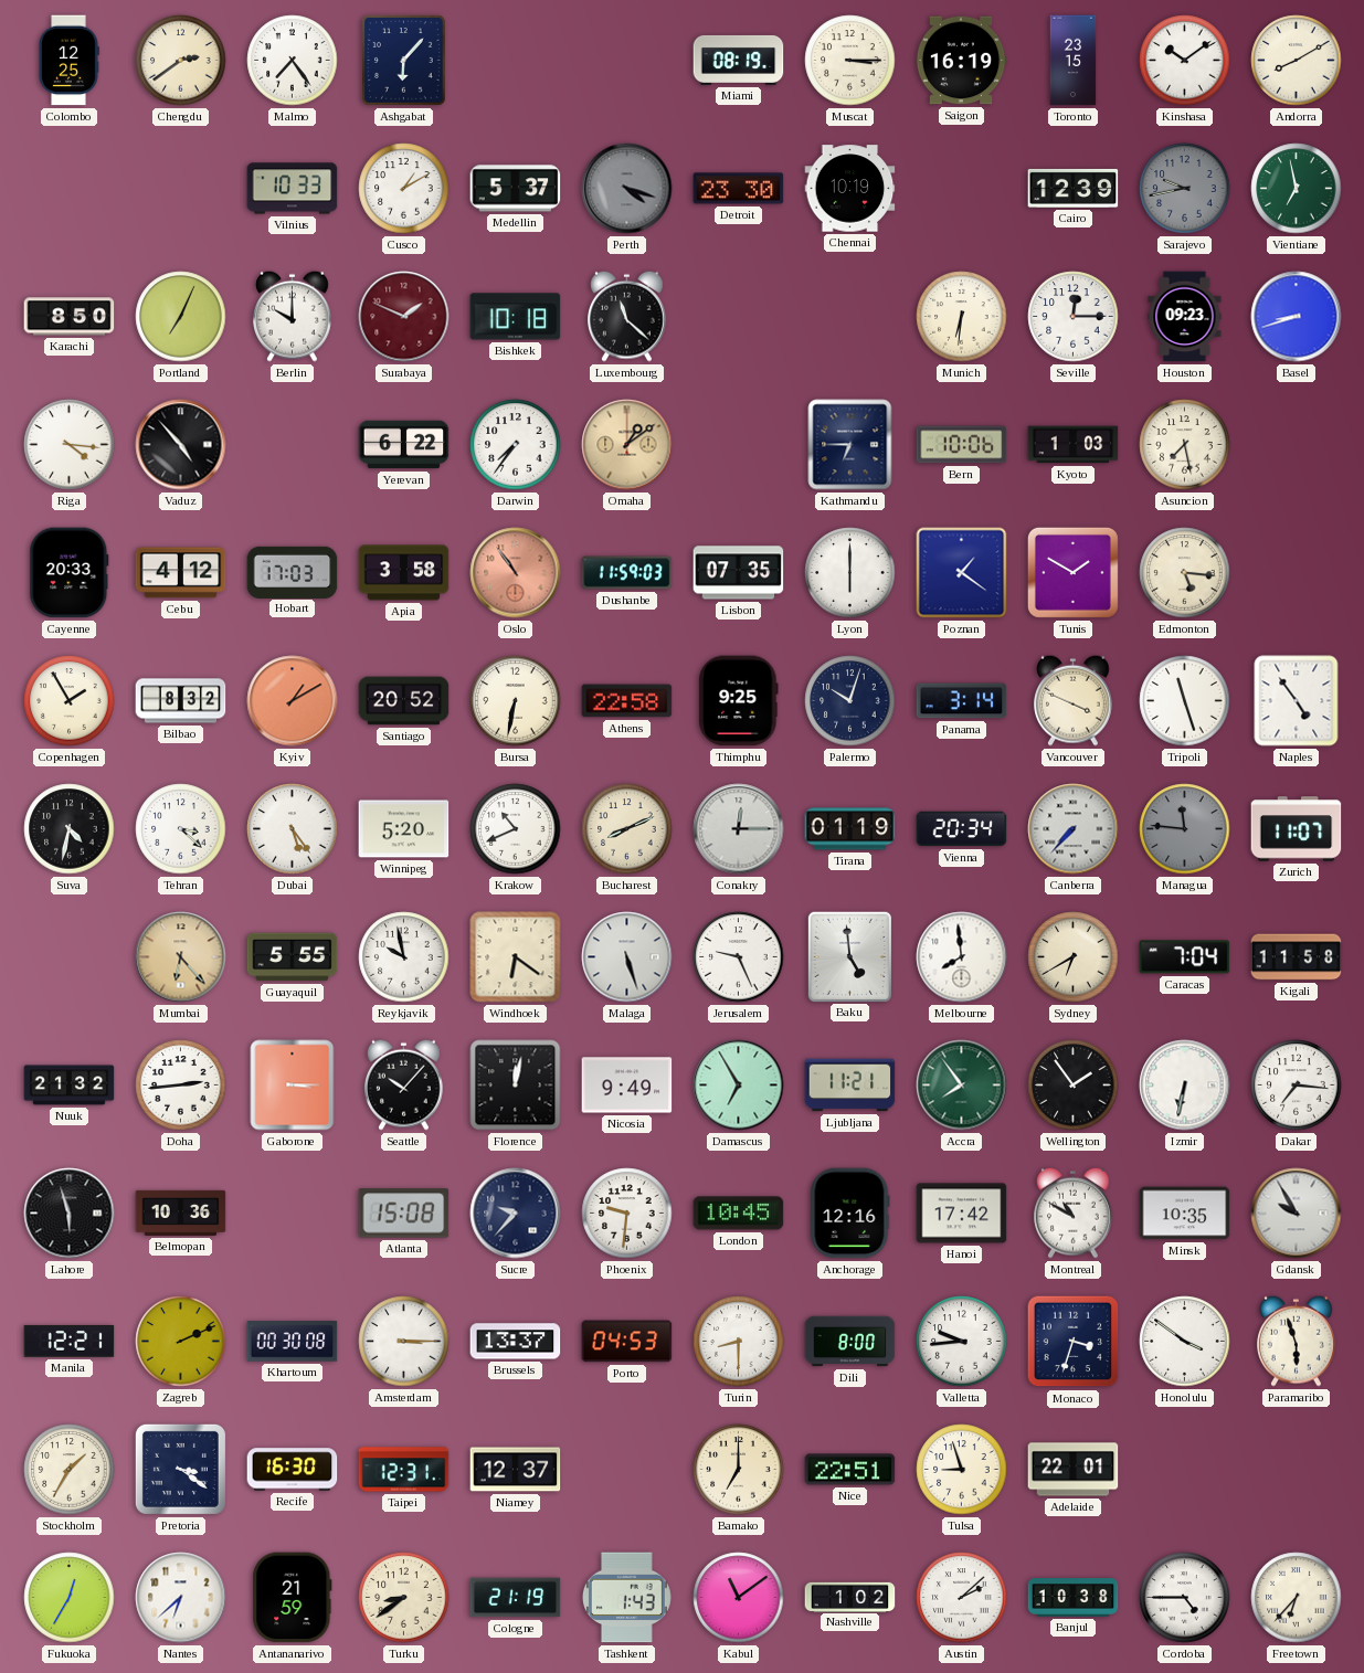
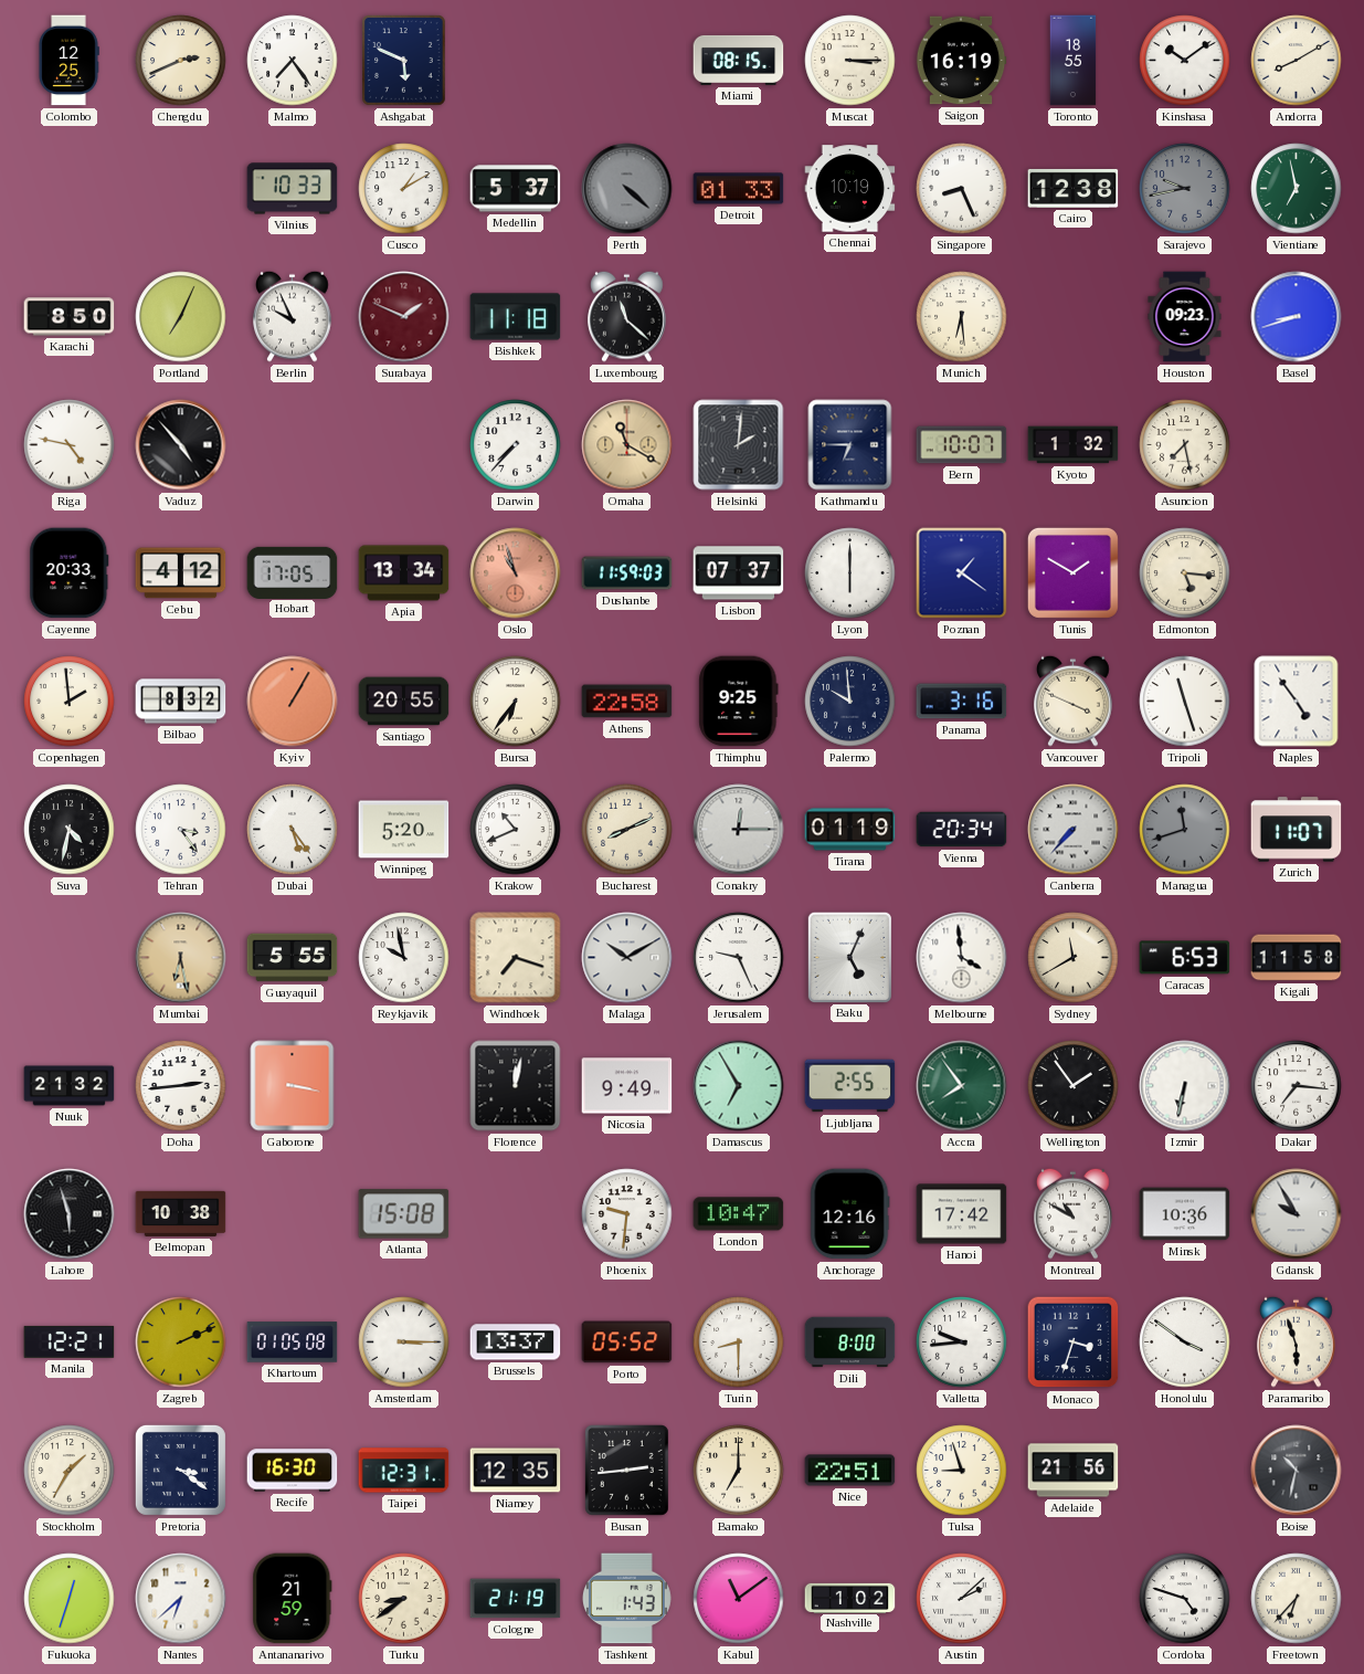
Chengdu: 2:39 -> 2:41
Ashgabat: 6:07 -> 5:49
Miami: 08:19 -> 08:15
Toronto: 23:15 -> 18:55
Perth: 4:18 -> 4:22
Detroit: 23:30 -> 01:33
Singapore: none -> 8:26
Cairo: 12:39 -> 12:38
Berlin: 10:00 -> 9:56
Bishkek: 10:18 -> 11:18
Munich: 6:31 -> 6:29
Seville: 12:15 -> none
Riga: 4:16 -> 4:47
Yerevan: 6:22 -> none
Darwin: 7:36 -> 7:37
Omaha: 1:09 -> 11:20
Helsinki: none -> 2:01
Bern: 10:06 -> 10:07
Kyoto: 1:03 -> 1:32
Hobart: 17:03 -> 17:05
Apia: 3:58 -> 13:34
Oslo: 10:54 -> 10:57
Lisbon: 07:35 -> 07:37
Copenhagen: 1:55 -> 1:59
Kyiv: 1:10 -> 1:05
Santiago: 20:52 -> 20:55
Bursa: 6:32 -> 6:36
Palermo: 10:03 -> 9:59
Panama: 3:14 -> 3:16
Tehran: 3:22 -> 3:24
Managua: 11:46 -> 11:42
Mumbai: 6:23 -> 6:28
Windhoek: 6:21 -> 7:18
Malaga: 5:27 -> 10:10
Baku: 4:59 -> 5:04
Melbourne: 7:59 -> 3:59
Sydney: 6:40 -> 11:40
Caracas: 7:04 -> 6:53
Gaborone: 3:15 -> 3:17
Seattle: 10:07 -> none
Ljubljana: 11:21 -> 2:55
Belmopan: 10:36 -> 10:38
Sucre: 9:37 -> none
London: 10:45 -> 10:47
Minsk: 10:35 -> 10:36
Khartoum: 00:30 -> 01:05
Porto: 04:53 -> 05:52
Niamey: 12:37 -> 12:35
Busan: none -> 2:44
Adelaide: 22:01 -> 21:56
Boise: none -> 10:32
Fukuoka: 12:35 -> 12:33
Banjul: 10:38 -> none
Cordoba: 4:45 -> 4:48
